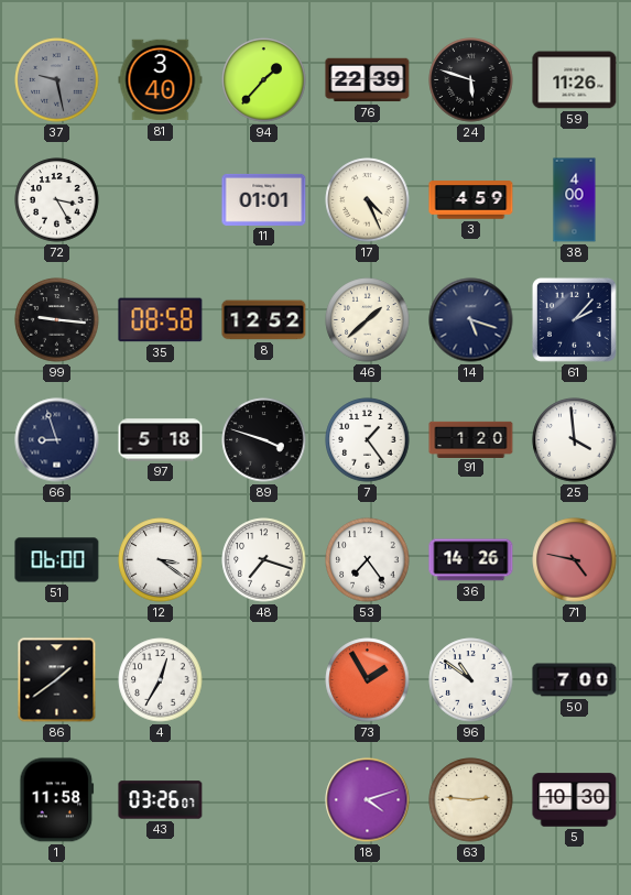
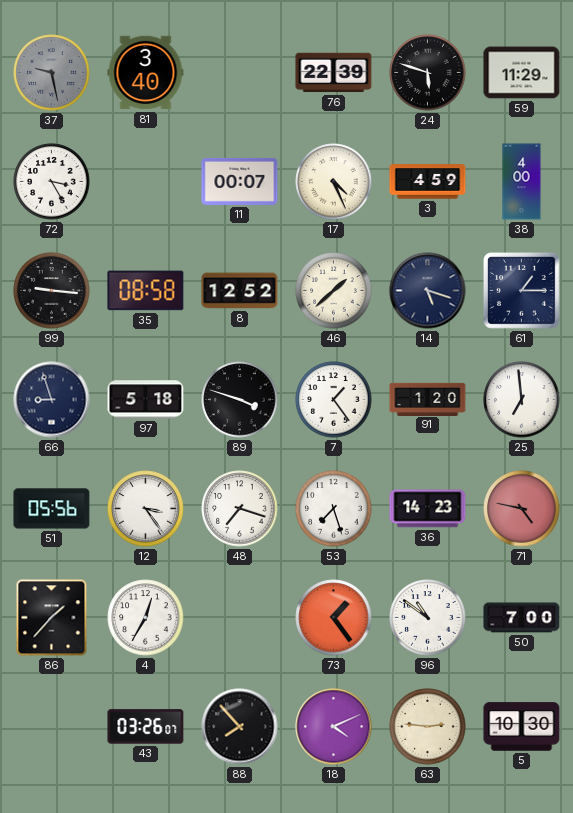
94: 1:37 -> none
59: 11:26 -> 11:29
11: 01:01 -> 00:07
61: 2:07 -> 1:15
25: 3:59 -> 6:59
51: 06:00 -> 05:56
12: 3:21 -> 3:24
53: 7:24 -> 7:27
36: 14:26 -> 14:23
86: 1:39 -> 1:37
73: 1:55 -> 1:24
1: 11:58 -> none
88: none -> 7:53
18: 4:12 -> 4:11
